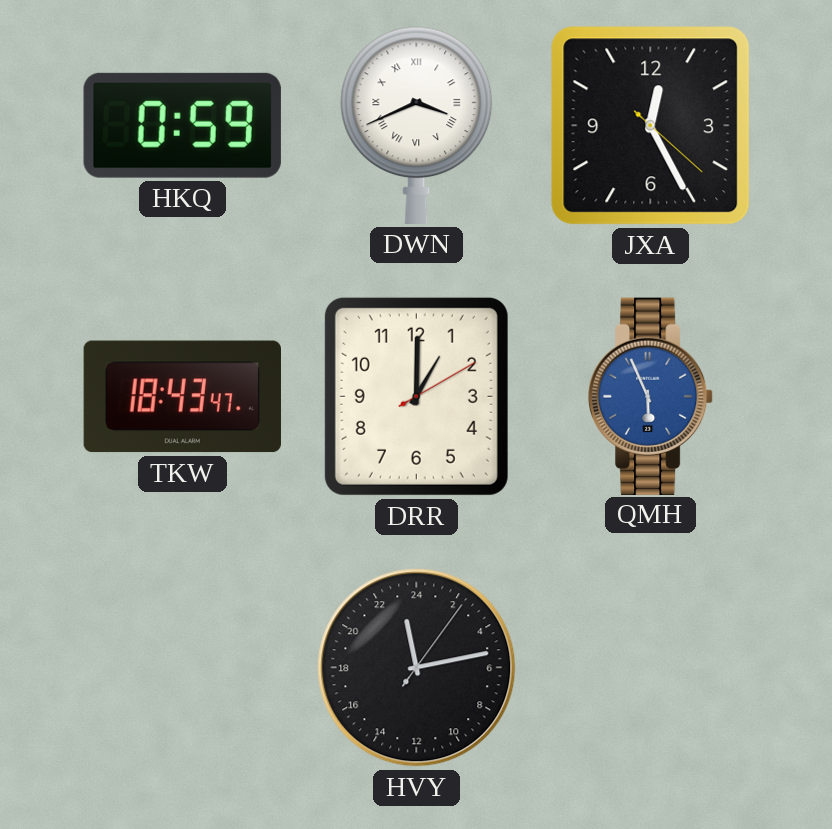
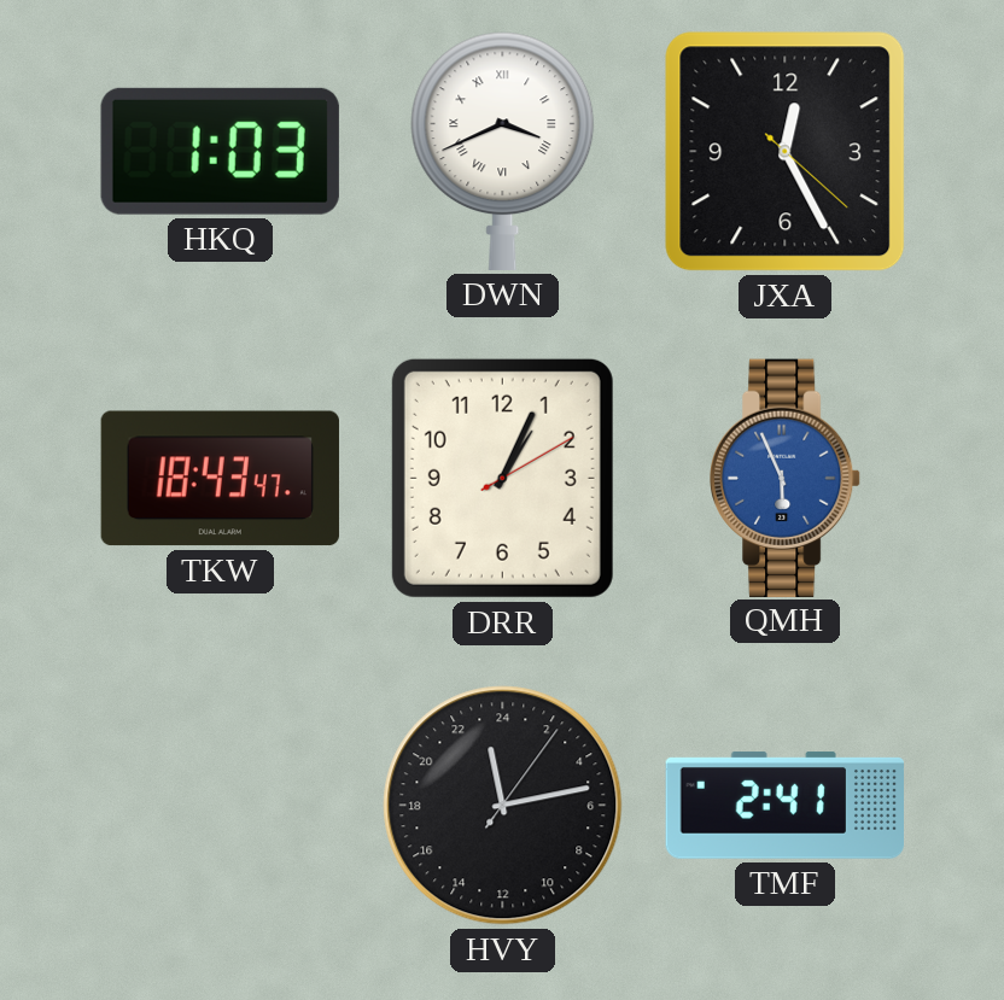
HKQ: 0:59 -> 1:03
DRR: 1:00 -> 1:04
TMF: none -> 2:41
